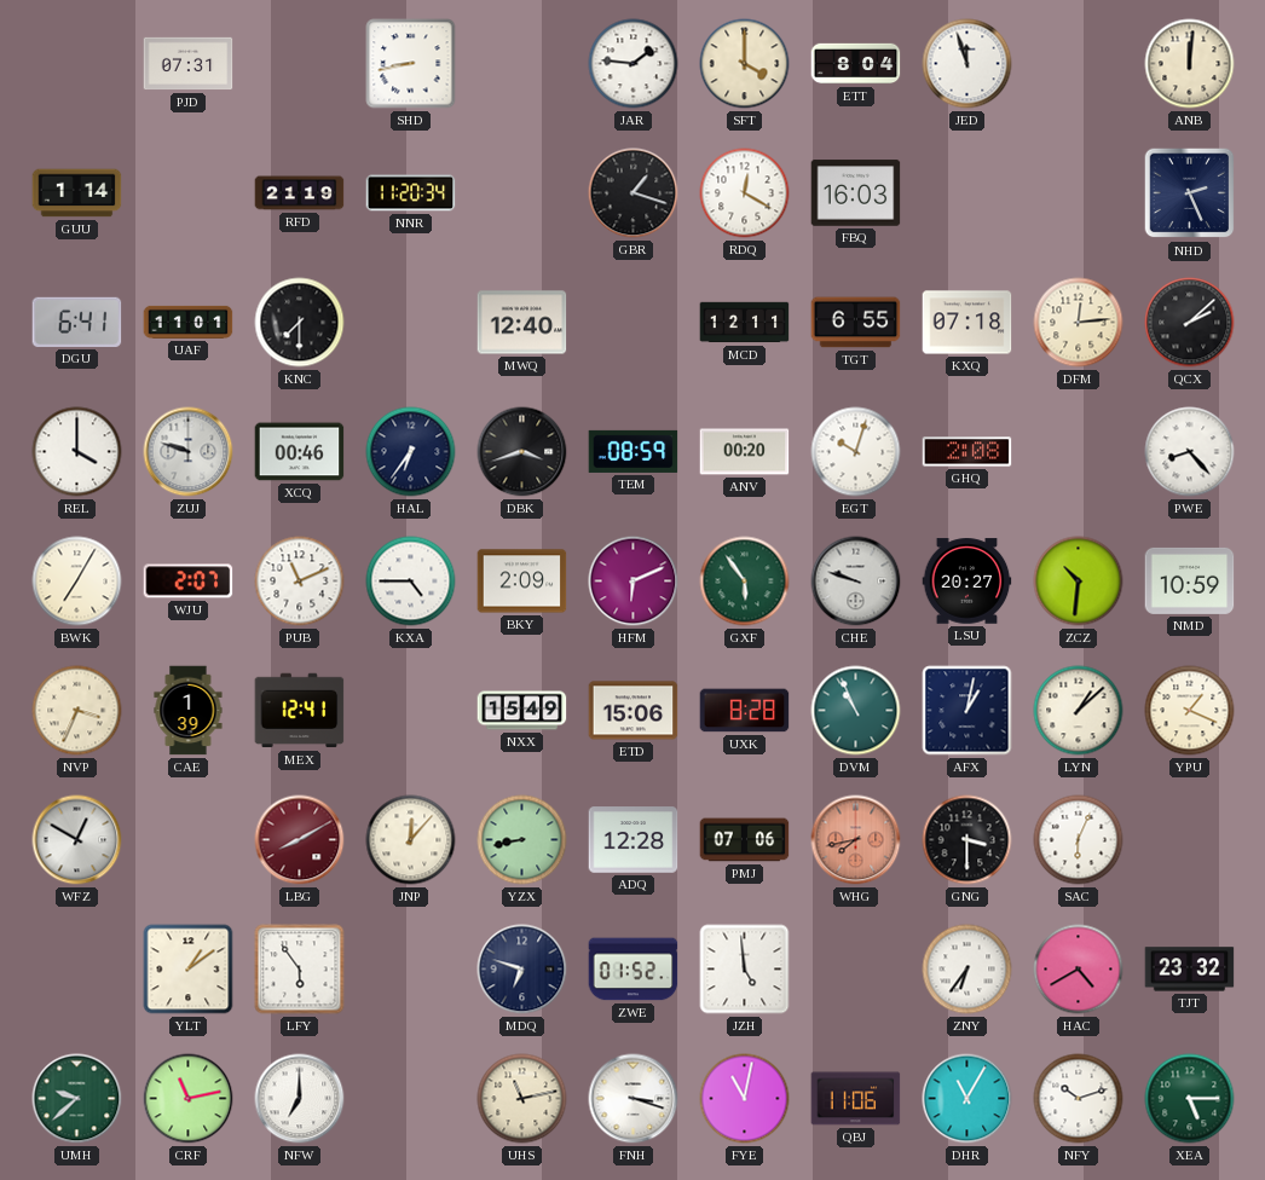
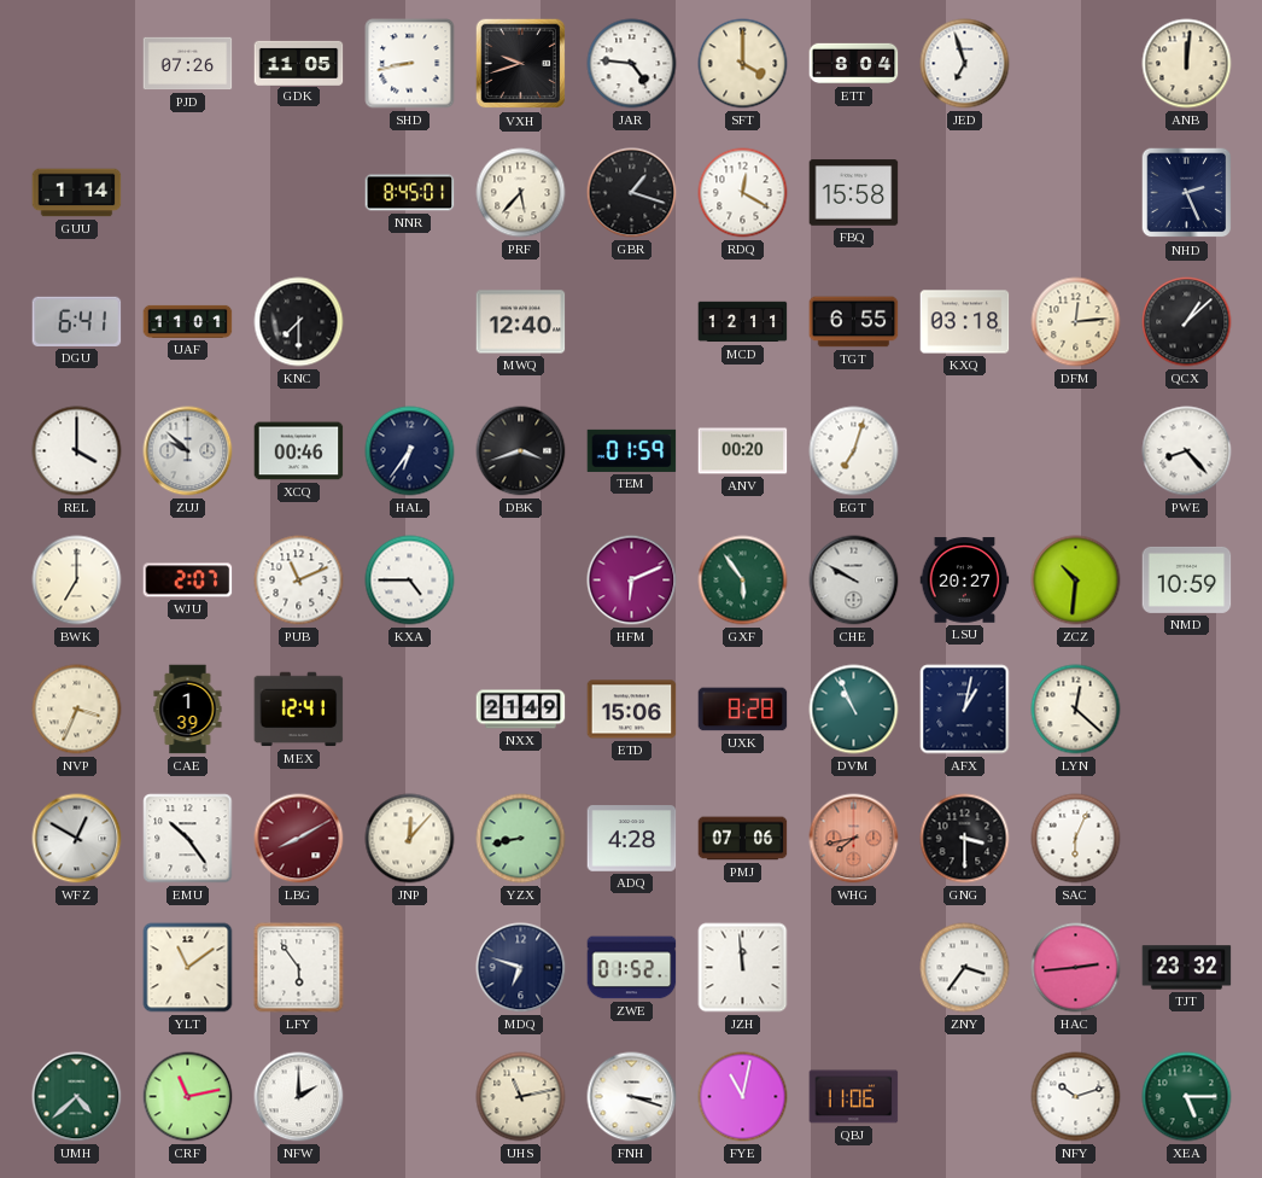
PJD: 07:31 -> 07:26
GDK: none -> 11:05
VXH: none -> 9:42
JAR: 1:46 -> 4:46
JED: 11:57 -> 6:57
RFD: 21:19 -> none
NNR: 11:20 -> 8:45
PRF: none -> 5:37
FBQ: 16:03 -> 15:58
KXQ: 07:18 -> 03:18
QCX: 2:08 -> 1:08
ZUJ: 9:48 -> 9:52
TEM: 08:59 -> 01:59
EGT: 10:03 -> 7:03
GHQ: 2:08 -> none
BWK: 7:05 -> 7:00
BKY: 2:09 -> none
CHE: 9:48 -> 9:50
NXX: 15:49 -> 21:49
LYN: 1:08 -> 12:22
YPU: 1:19 -> none
EMU: none -> 10:24
ADQ: 12:28 -> 4:28
YLT: 1:09 -> 11:09
JZH: 4:59 -> 11:59
ZNY: 6:36 -> 3:36
HAC: 4:40 -> 2:44
UMH: 9:38 -> 4:38
NFW: 7:00 -> 2:00
DHR: 11:05 -> none
